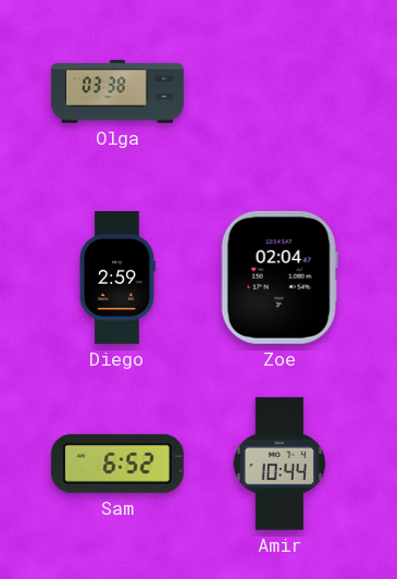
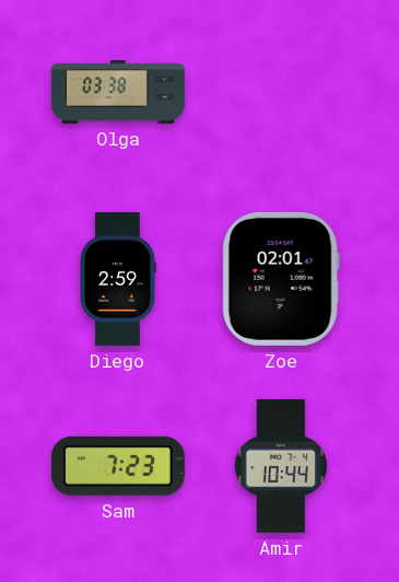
Zoe: 02:04 -> 02:01
Sam: 6:52 -> 7:23
